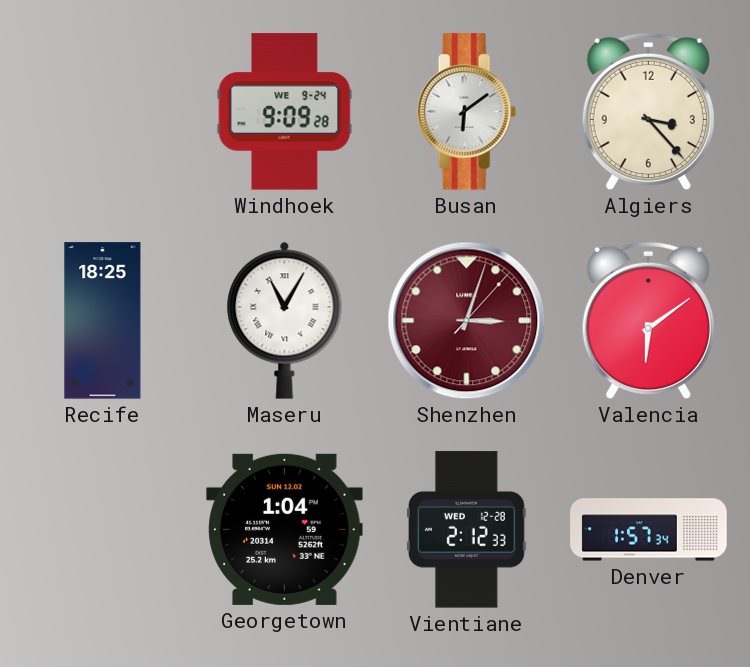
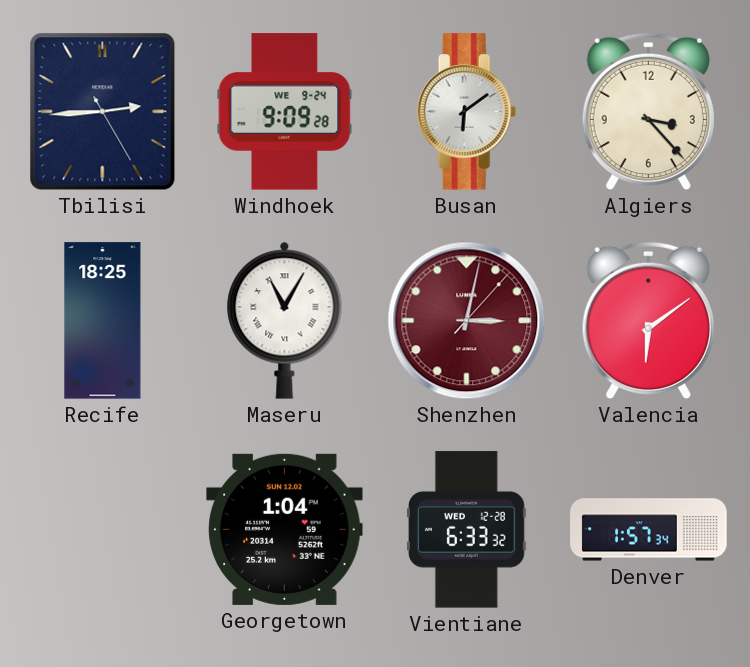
Tbilisi: none -> 2:44
Shenzhen: 3:03 -> 3:02
Vientiane: 2:12 -> 6:33
